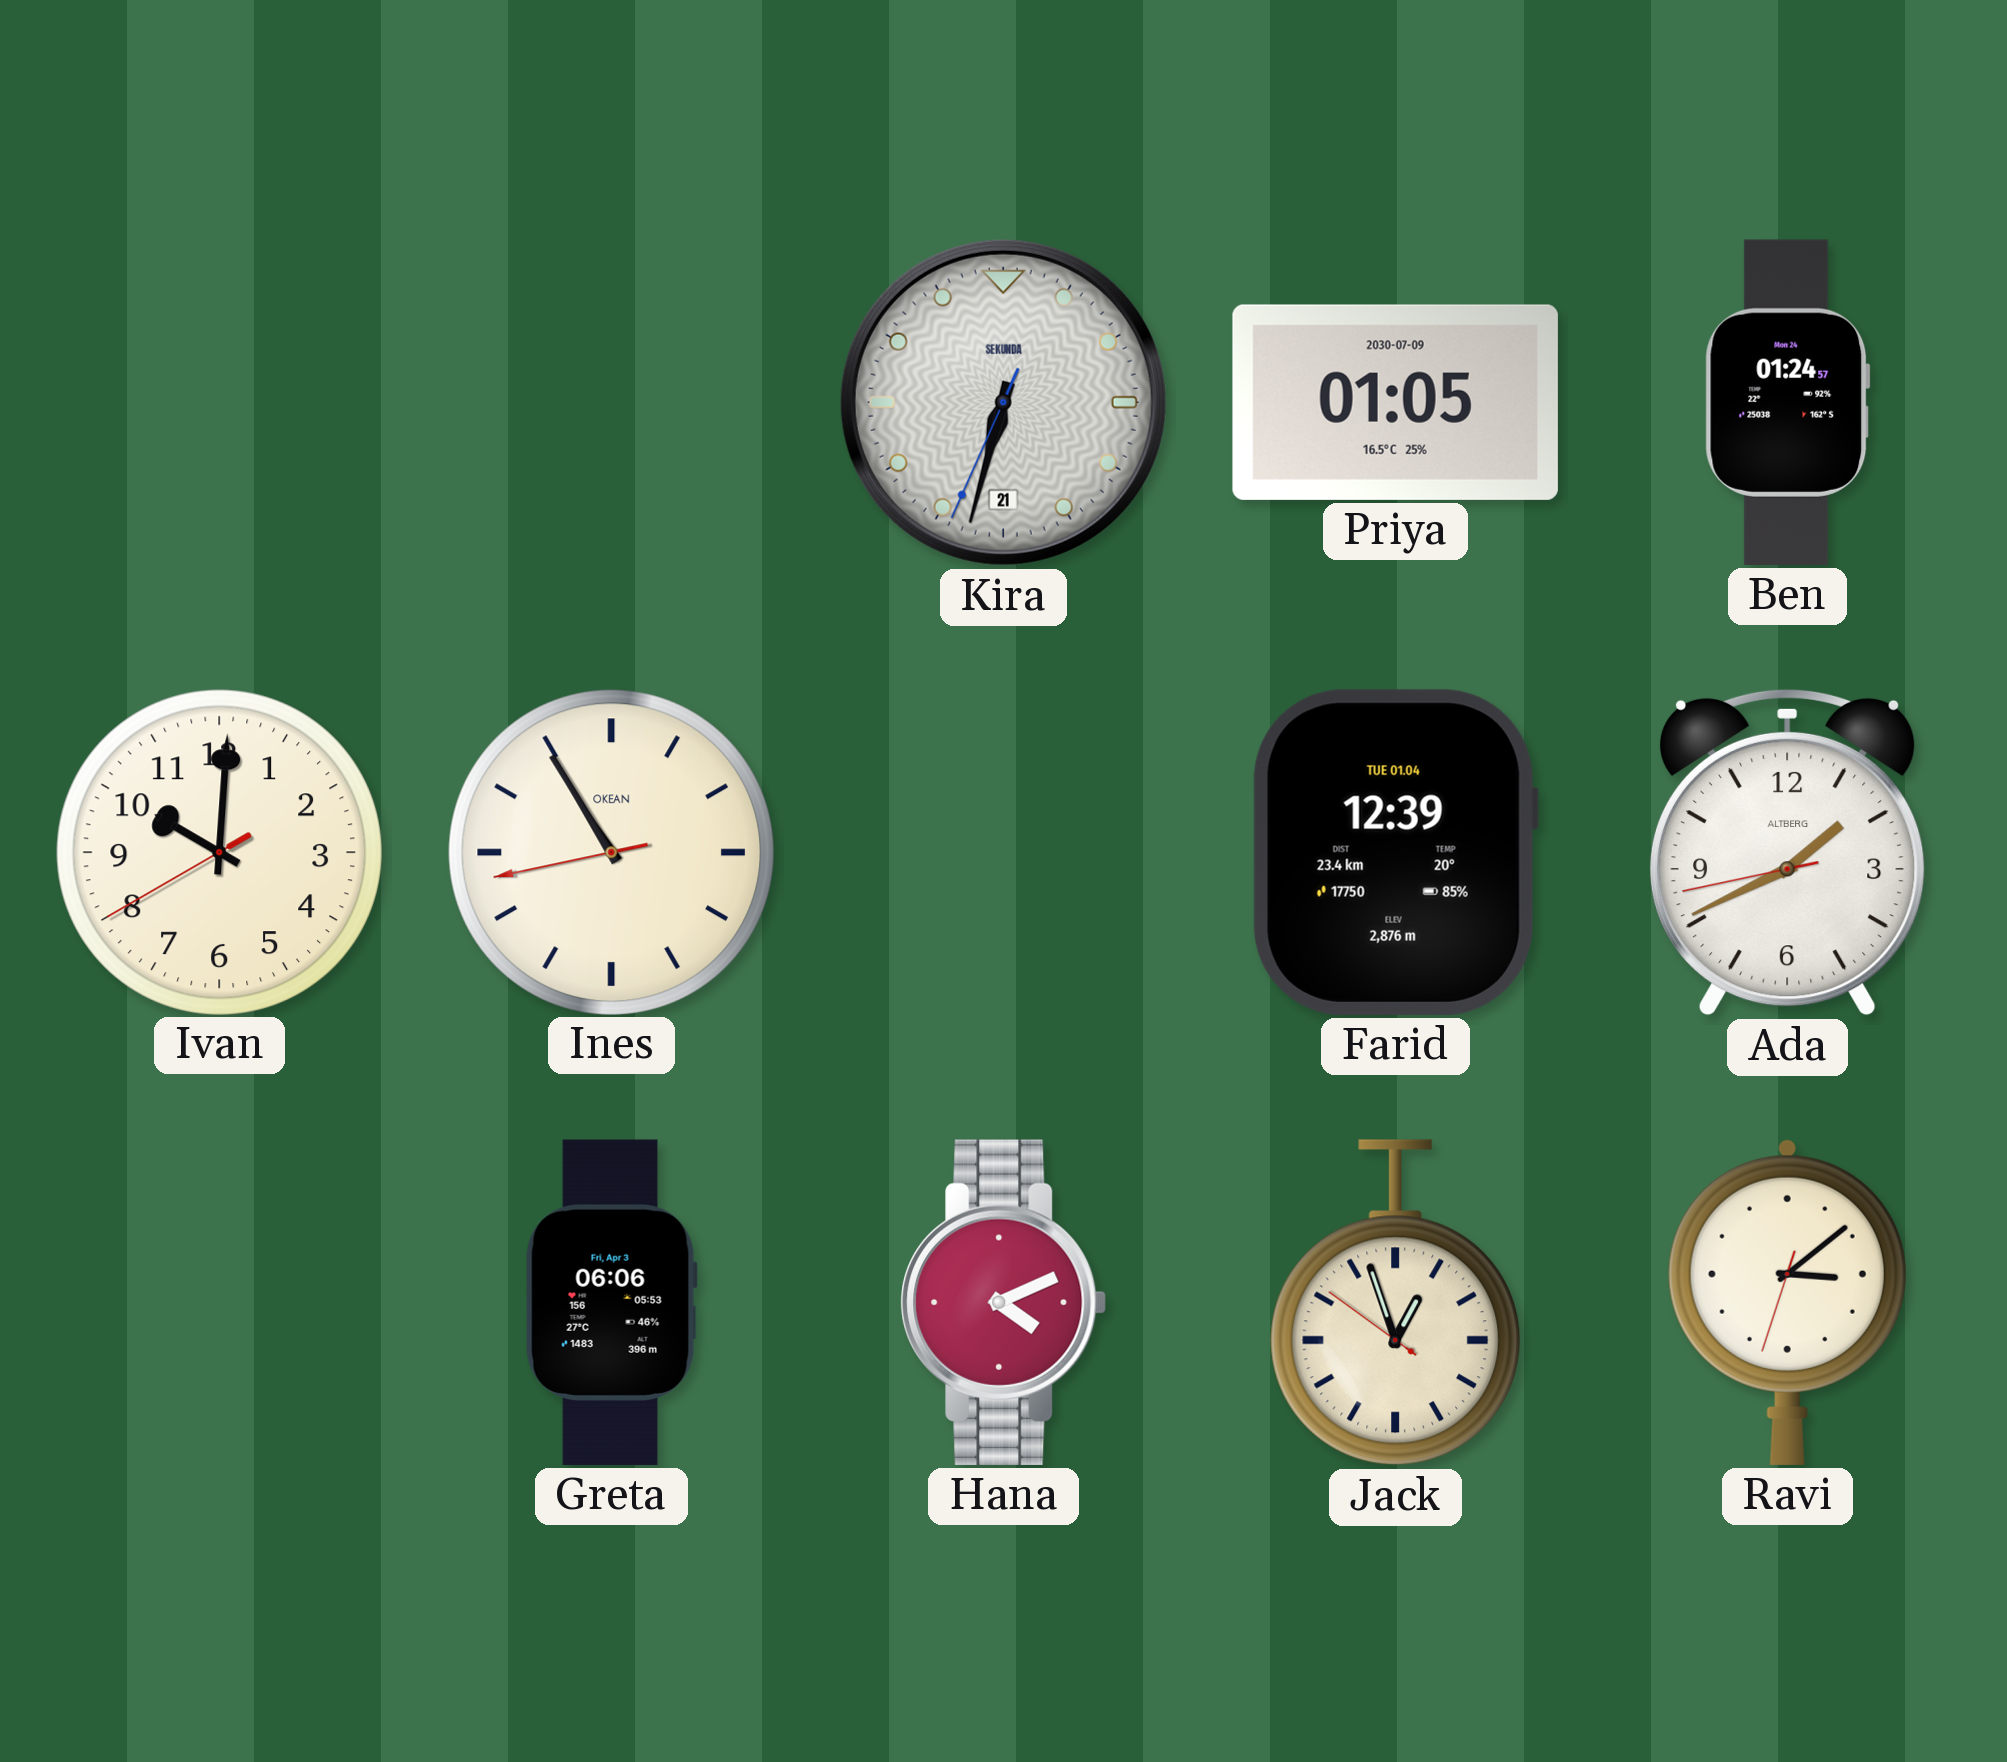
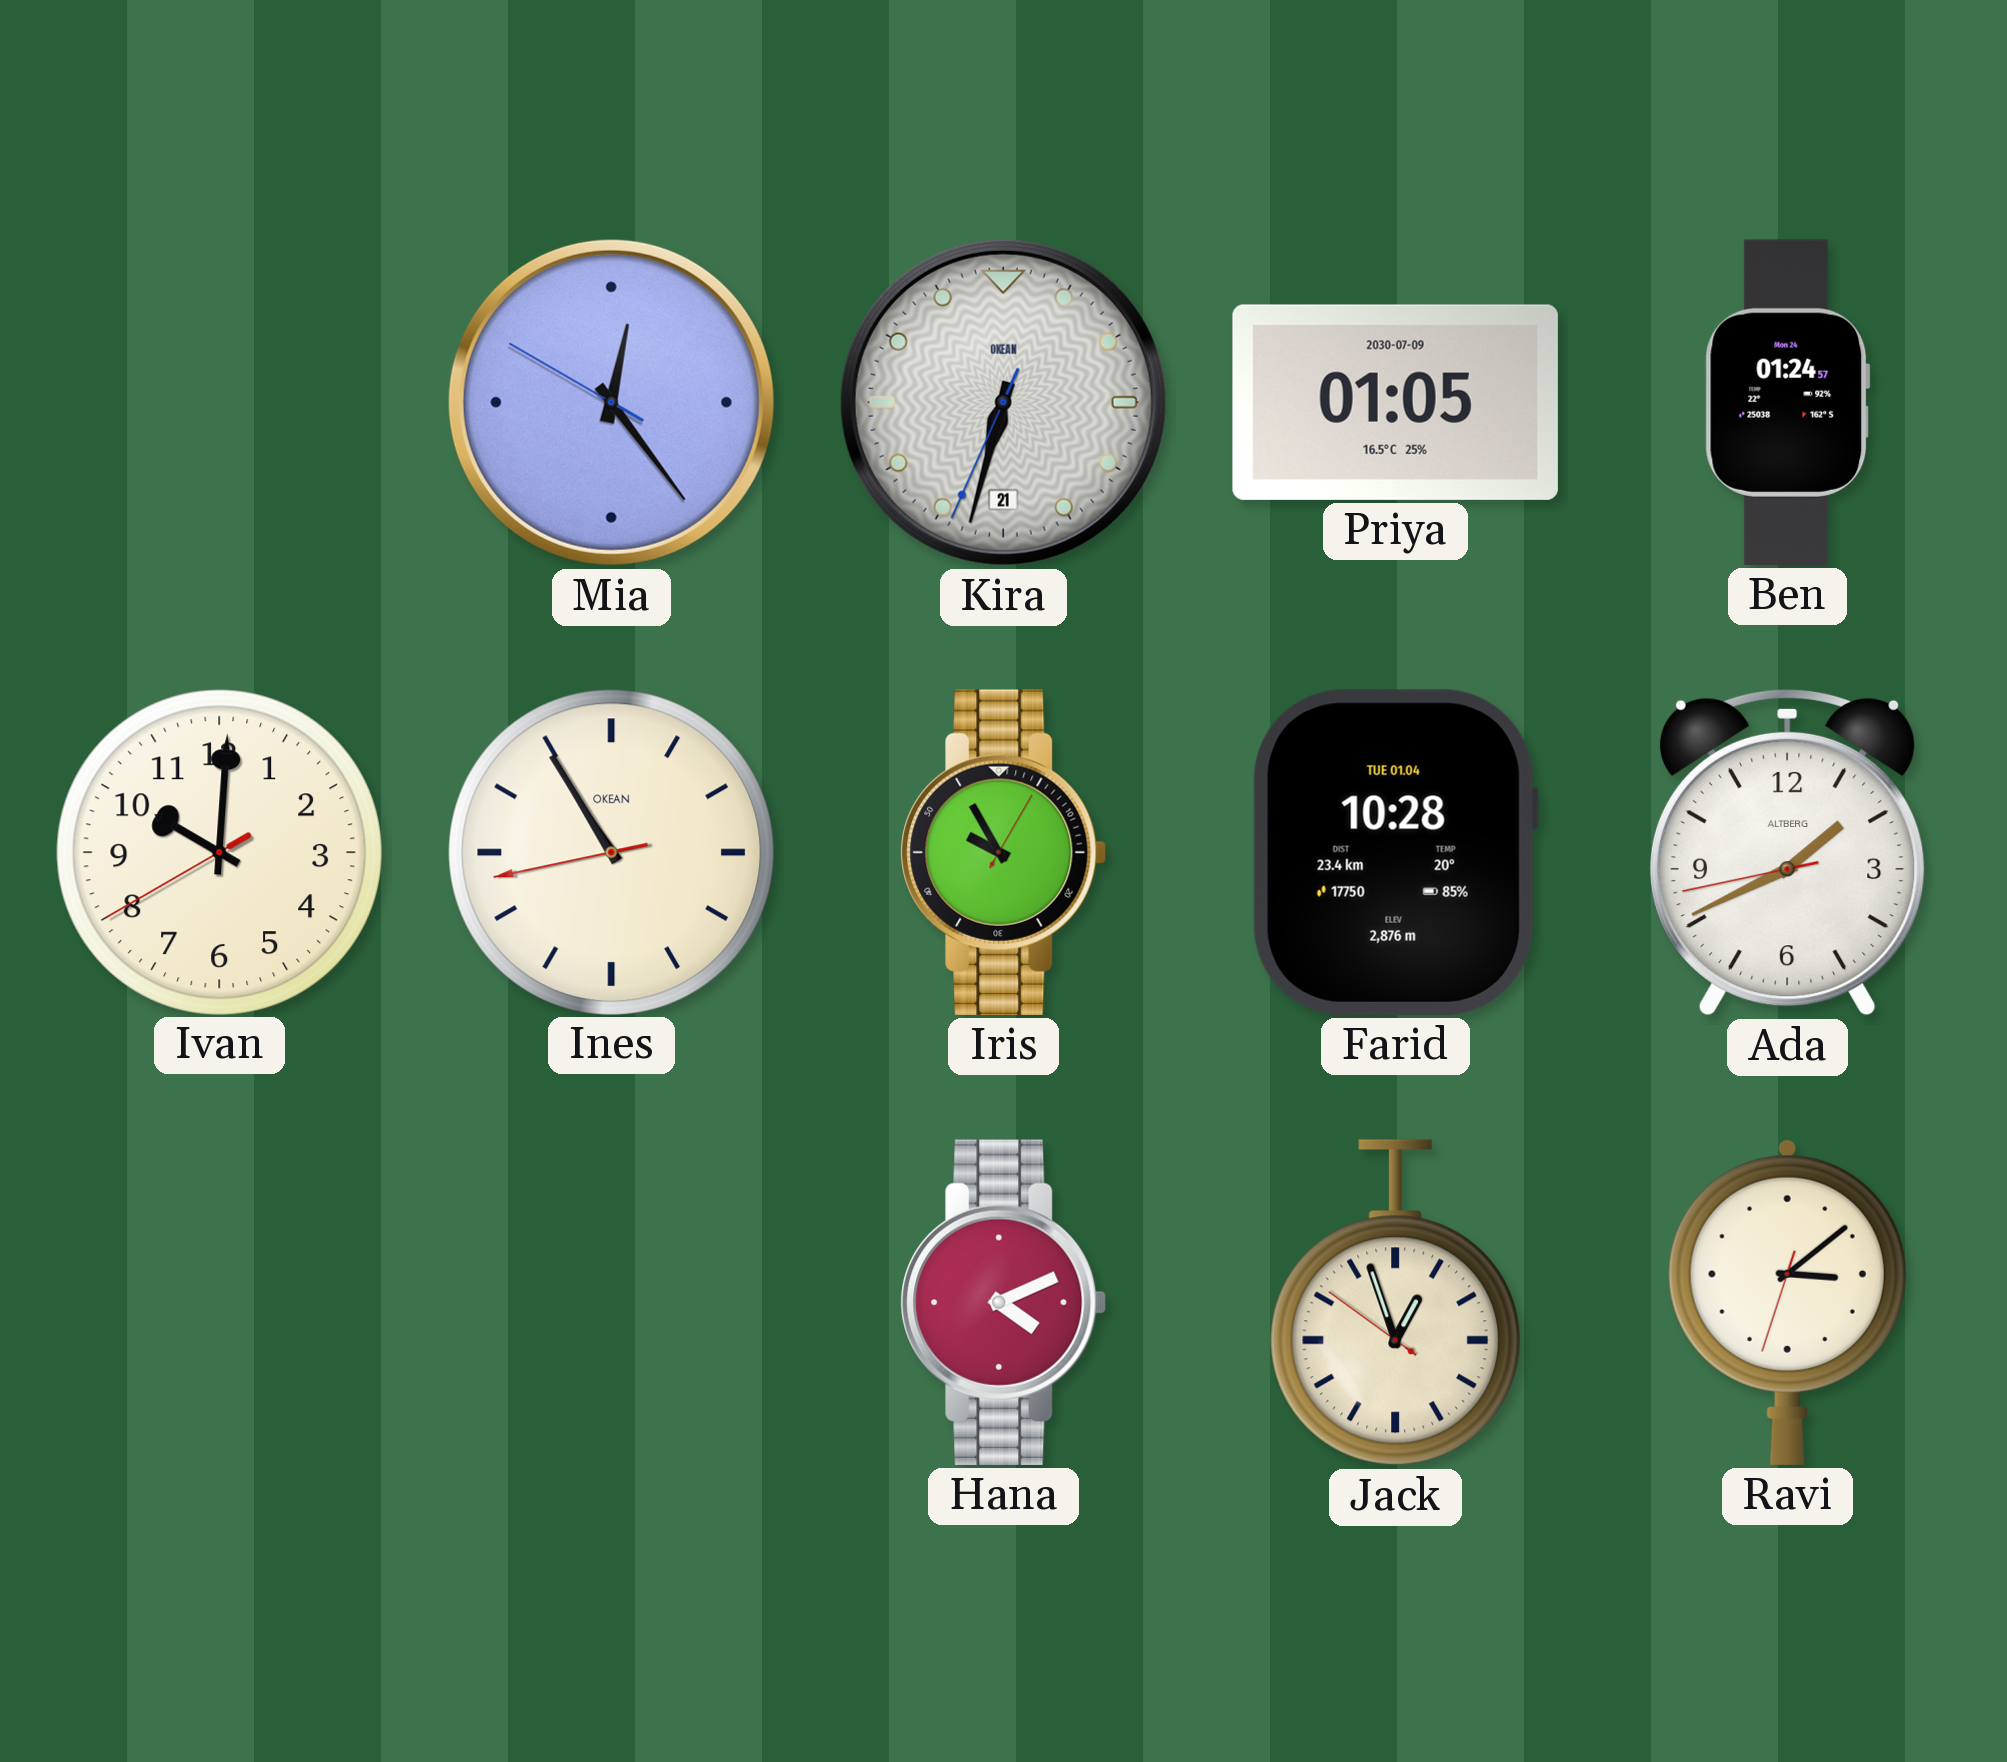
Mia: none -> 12:23
Kira brand: SEKUNDA -> OKEAN
Iris: none -> 9:55
Farid: 12:39 -> 10:28
Greta: 06:06 -> none
